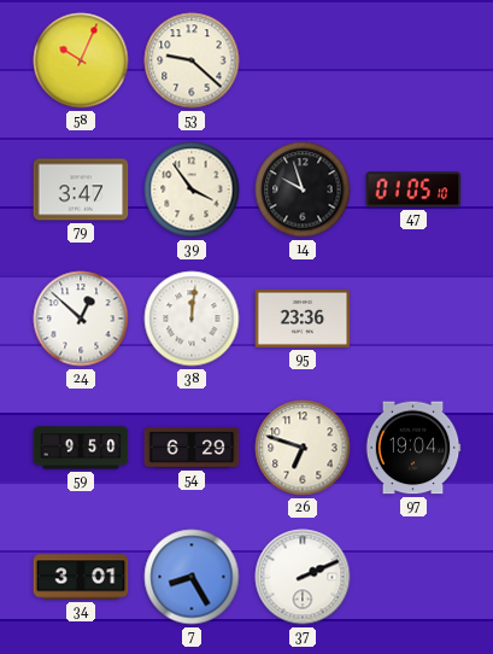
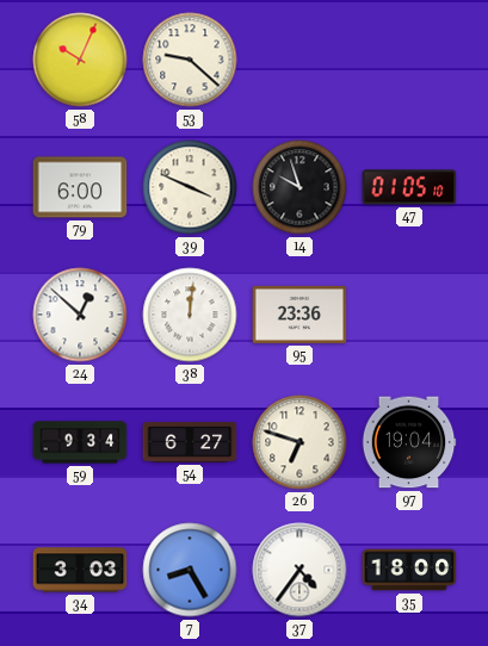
79: 3:47 -> 6:00
39: 3:54 -> 3:49
59: 9:50 -> 9:34
54: 6:29 -> 6:27
34: 3:01 -> 3:03
37: 2:11 -> 4:36
35: none -> 18:00
